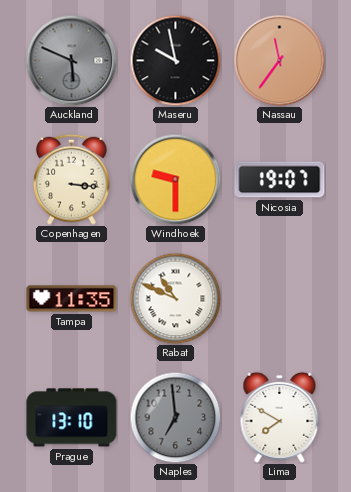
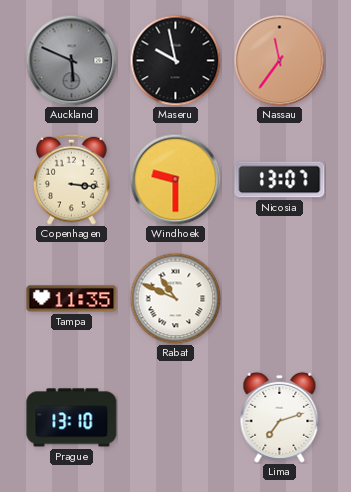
Nicosia: 19:07 -> 13:07
Naples: 6:59 -> none
Lima: 7:50 -> 7:12
